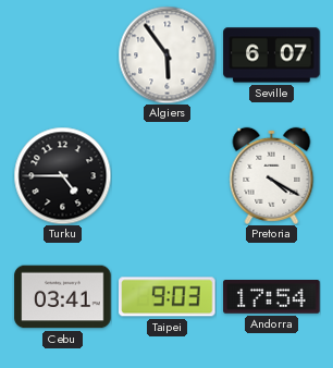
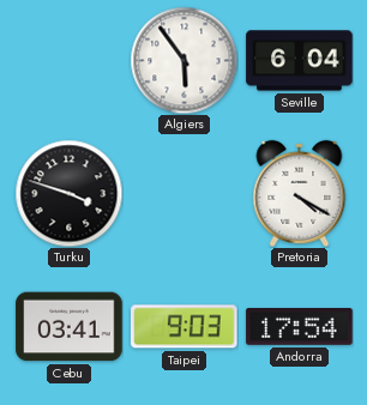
Seville: 6:07 -> 6:04
Turku: 4:45 -> 3:48
